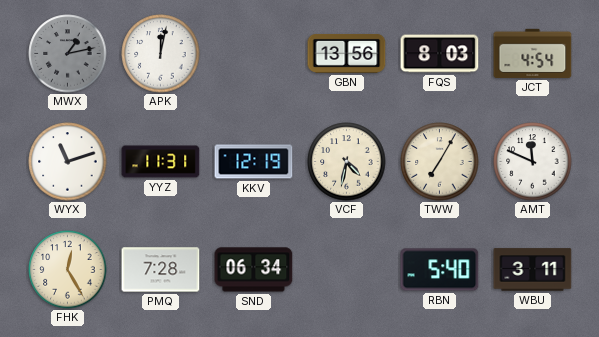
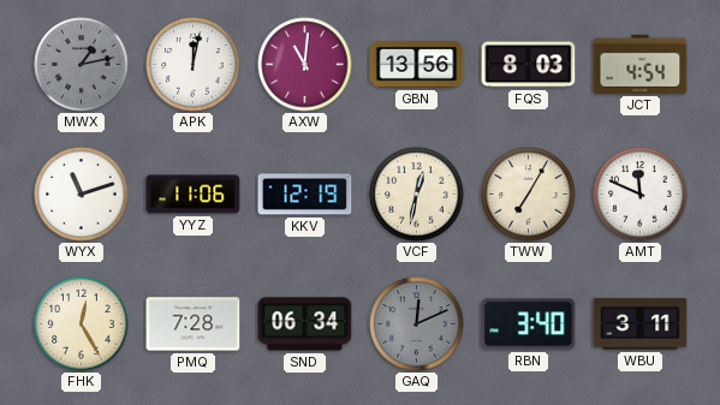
AXW: none -> 11:01
YYZ: 11:31 -> 11:06
VCF: 4:32 -> 12:32
GAQ: none -> 12:11
RBN: 5:40 -> 3:40
